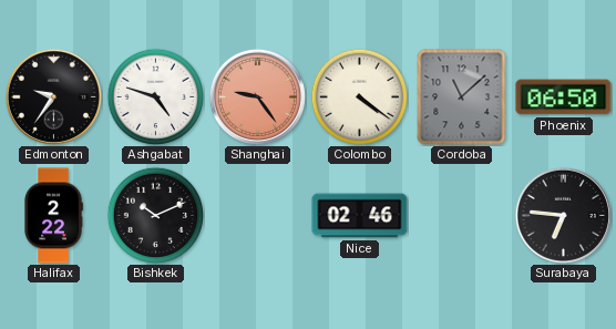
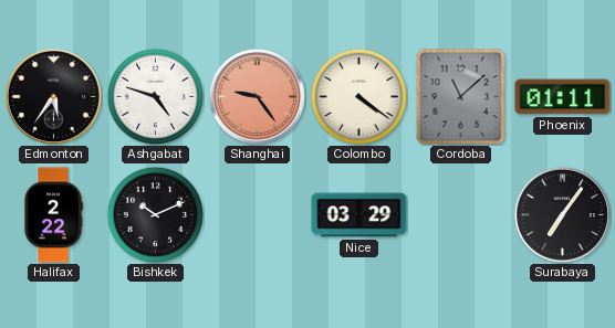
Edmonton: 9:36 -> 5:36
Phoenix: 06:50 -> 01:11
Nice: 02:46 -> 03:29
Surabaya: 6:46 -> 7:06
